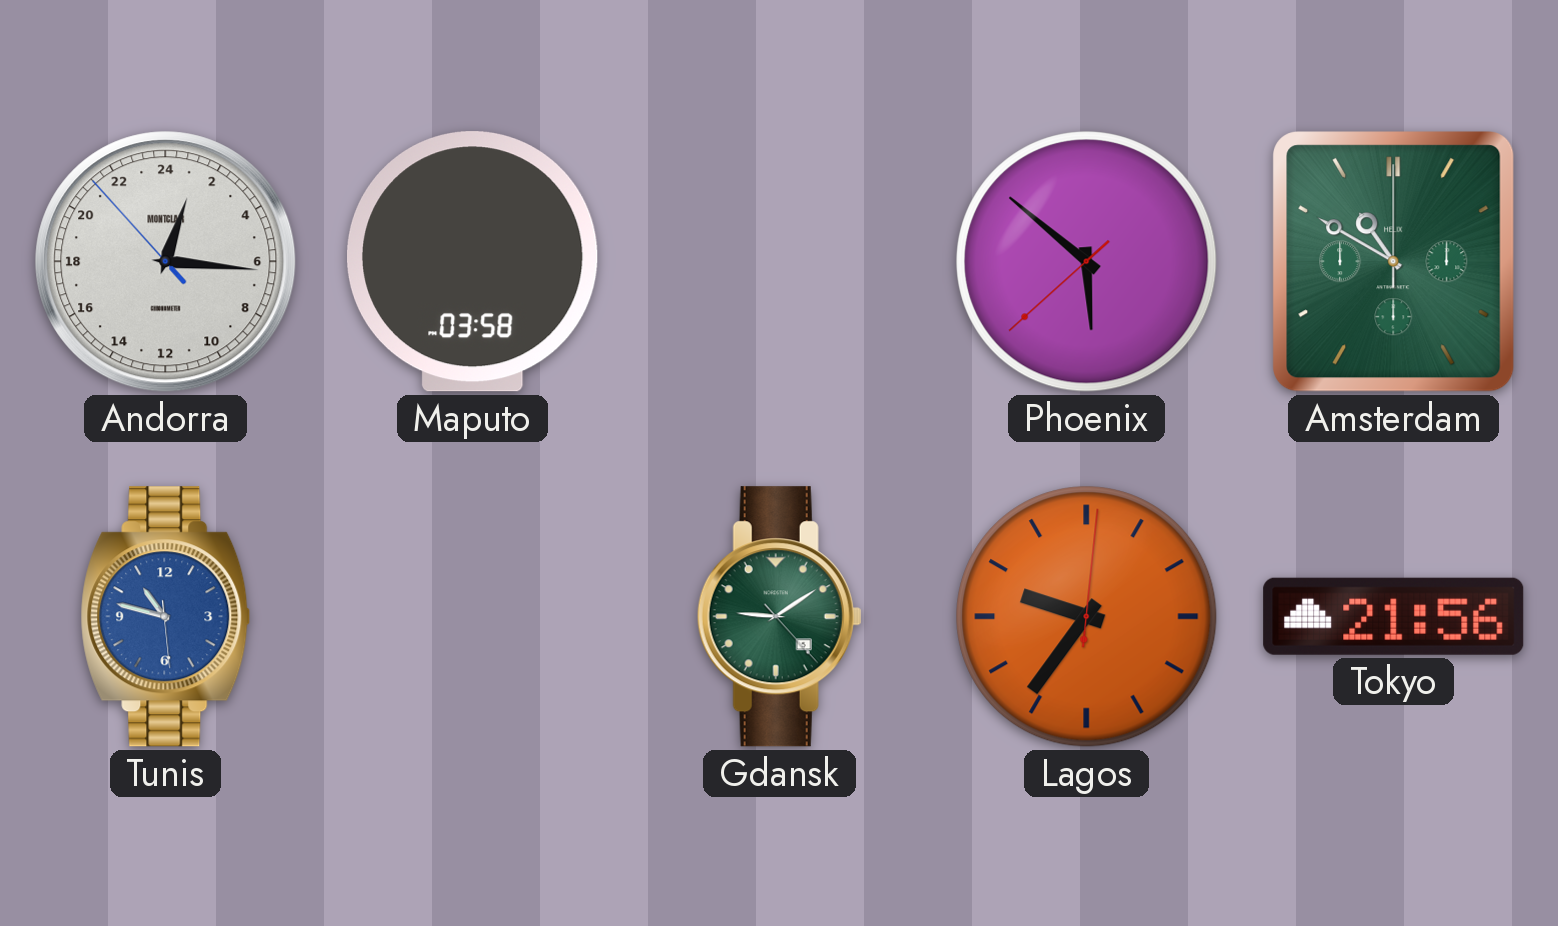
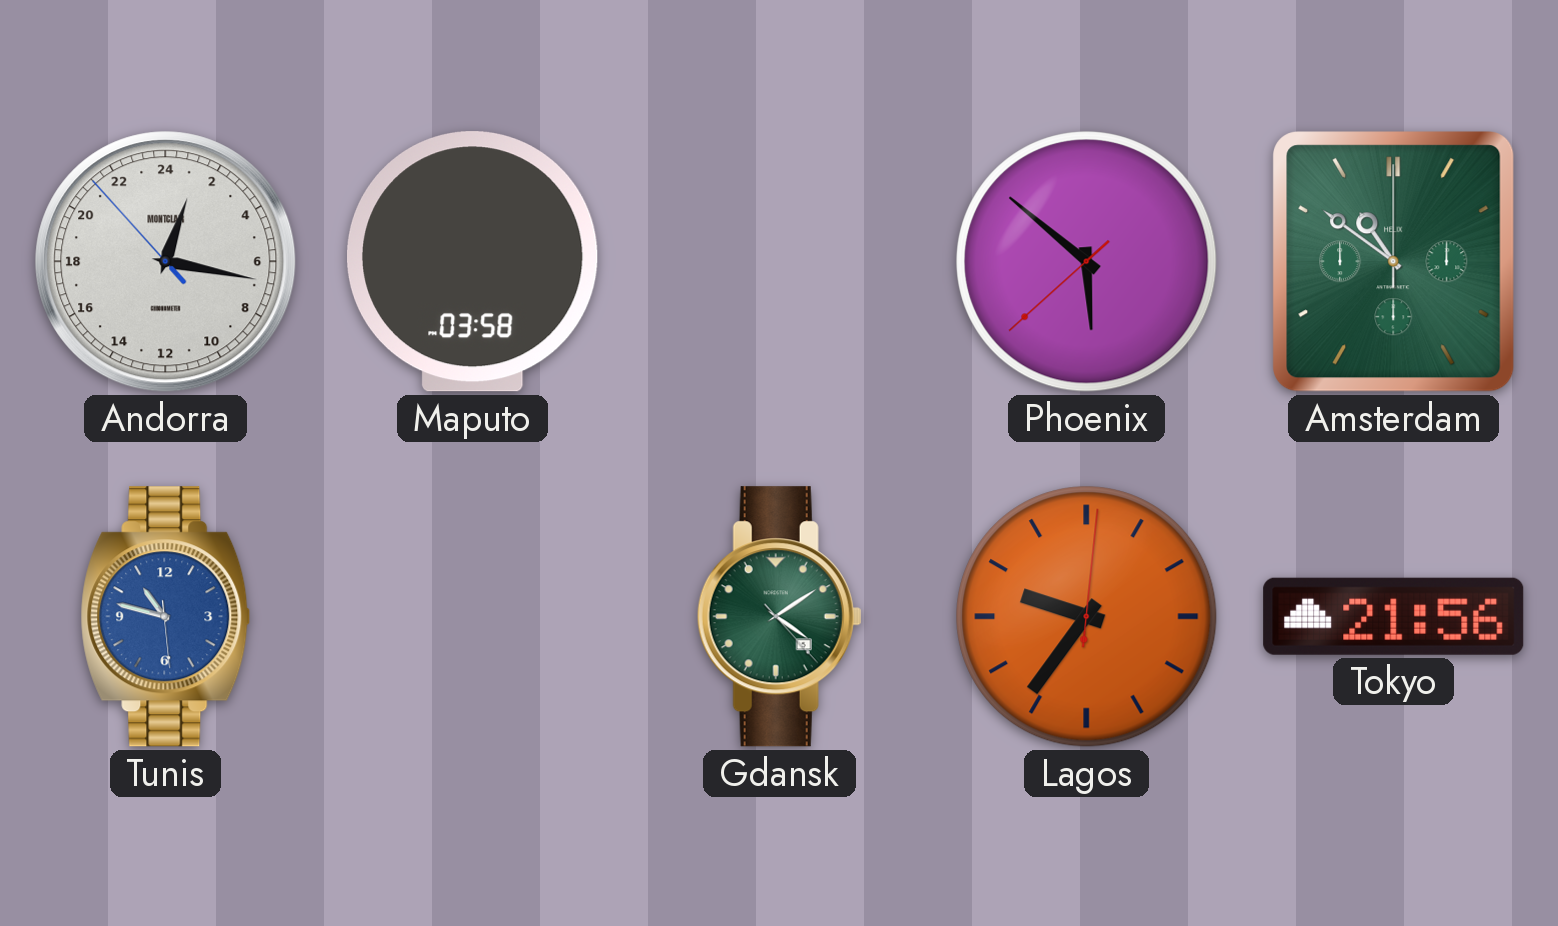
Andorra: 1:15 -> 1:16
Amsterdam: 10:50 -> 10:51
Gdansk: 9:09 -> 4:09
